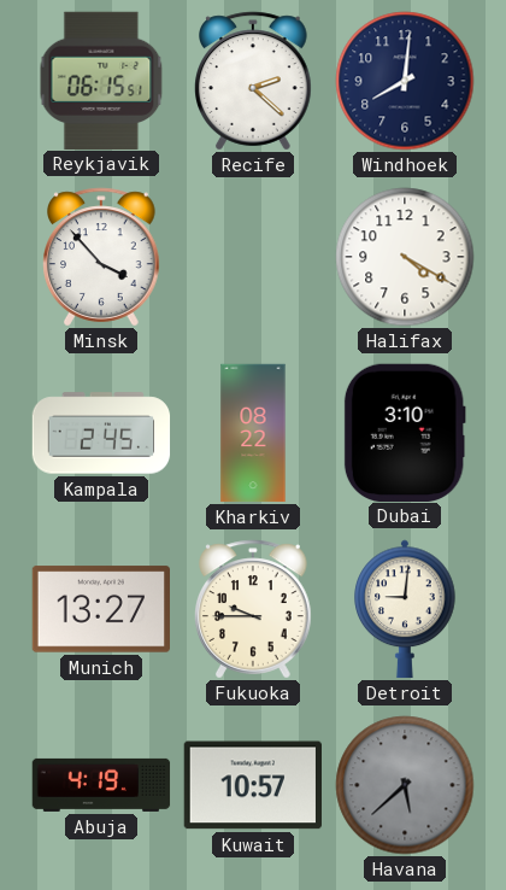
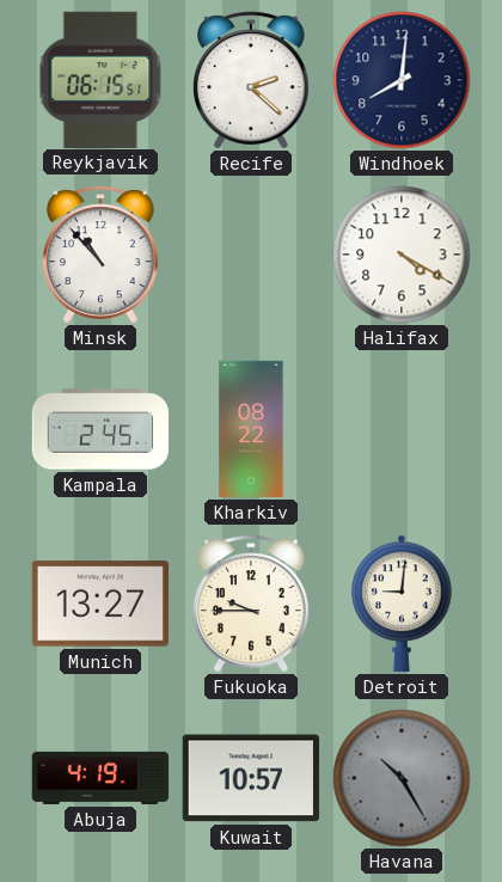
Minsk: 3:53 -> 10:53
Dubai: 3:10 -> none
Havana: 5:38 -> 10:25
